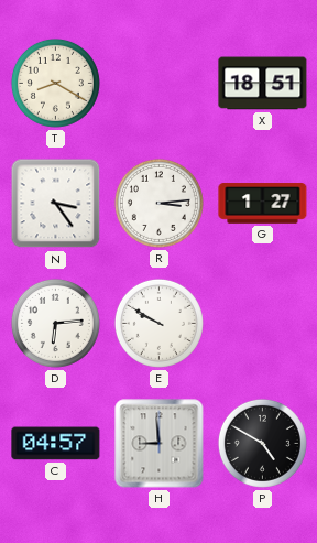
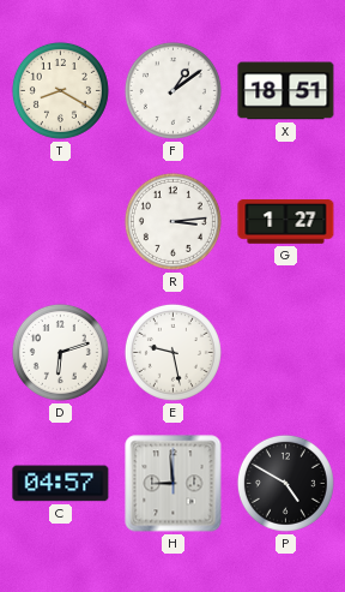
F: none -> 1:09
N: 3:24 -> none
D: 6:14 -> 6:12
E: 9:50 -> 9:28
